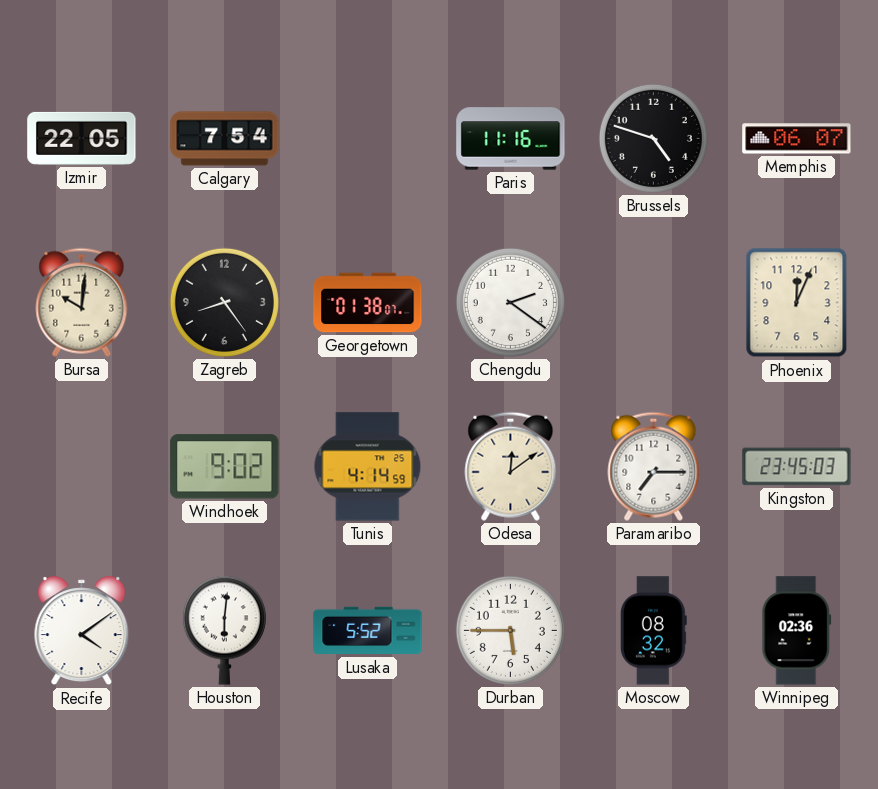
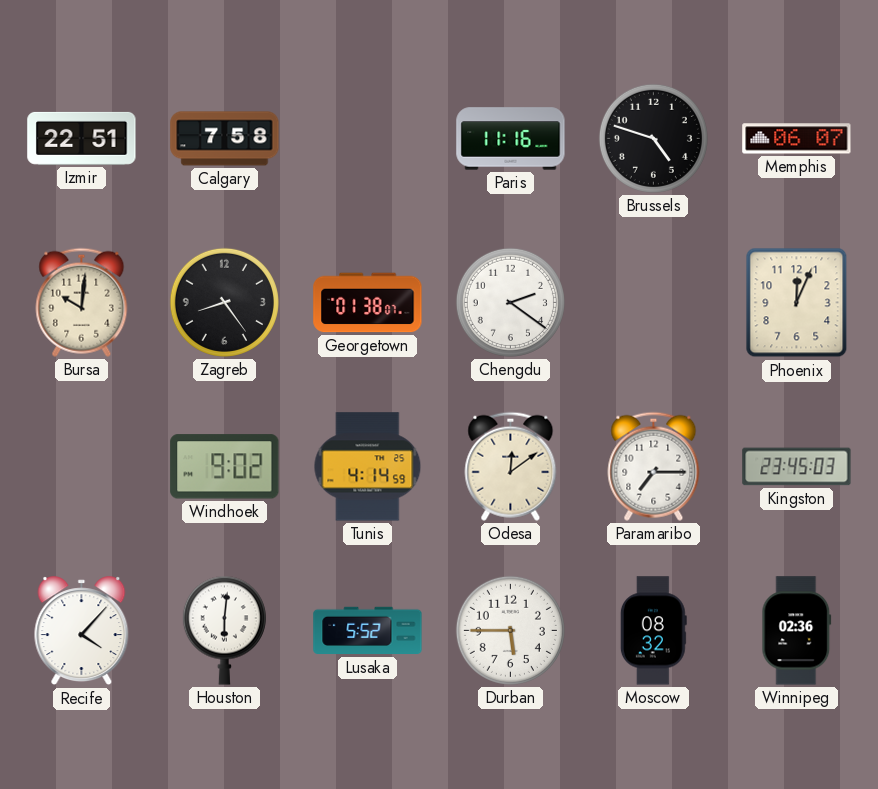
Izmir: 22:05 -> 22:51
Calgary: 7:54 -> 7:58
Recife: 4:09 -> 4:07
